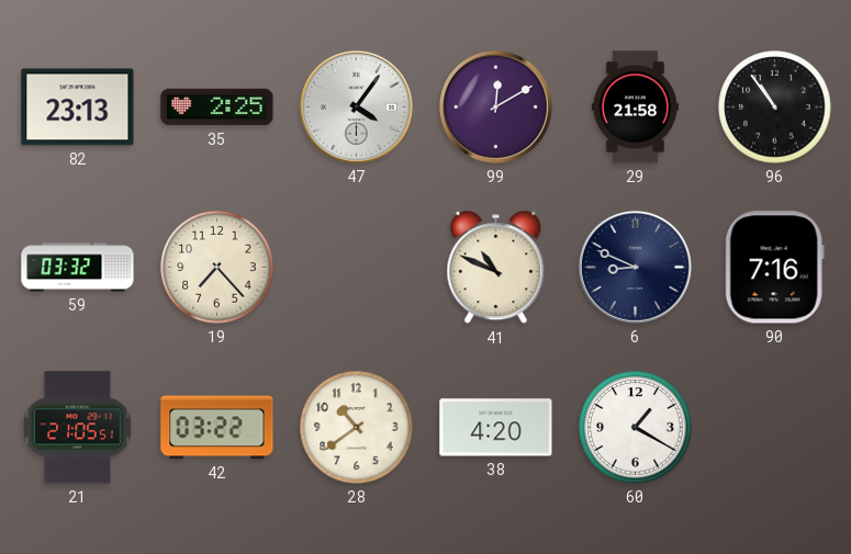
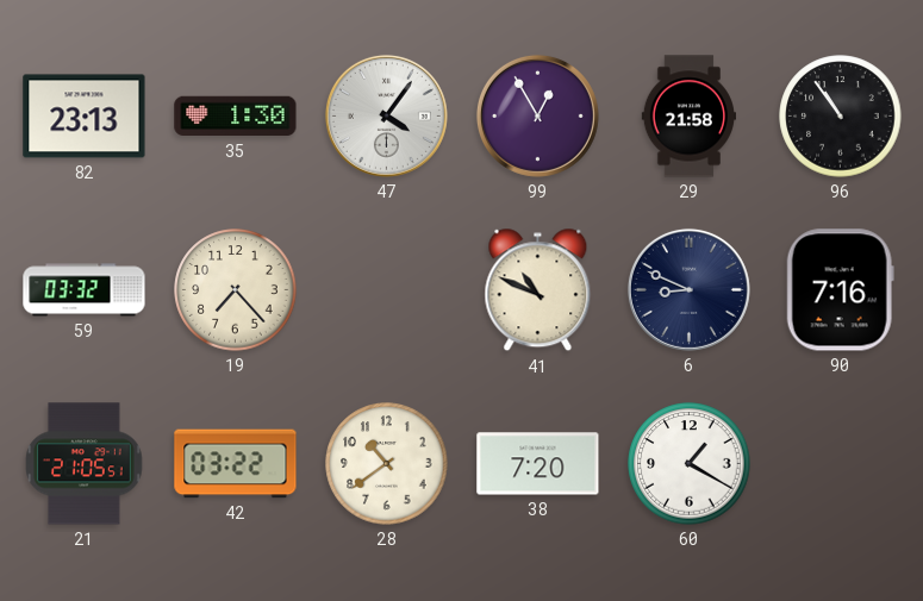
35: 2:25 -> 1:30
99: 12:10 -> 12:55
38: 4:20 -> 7:20
